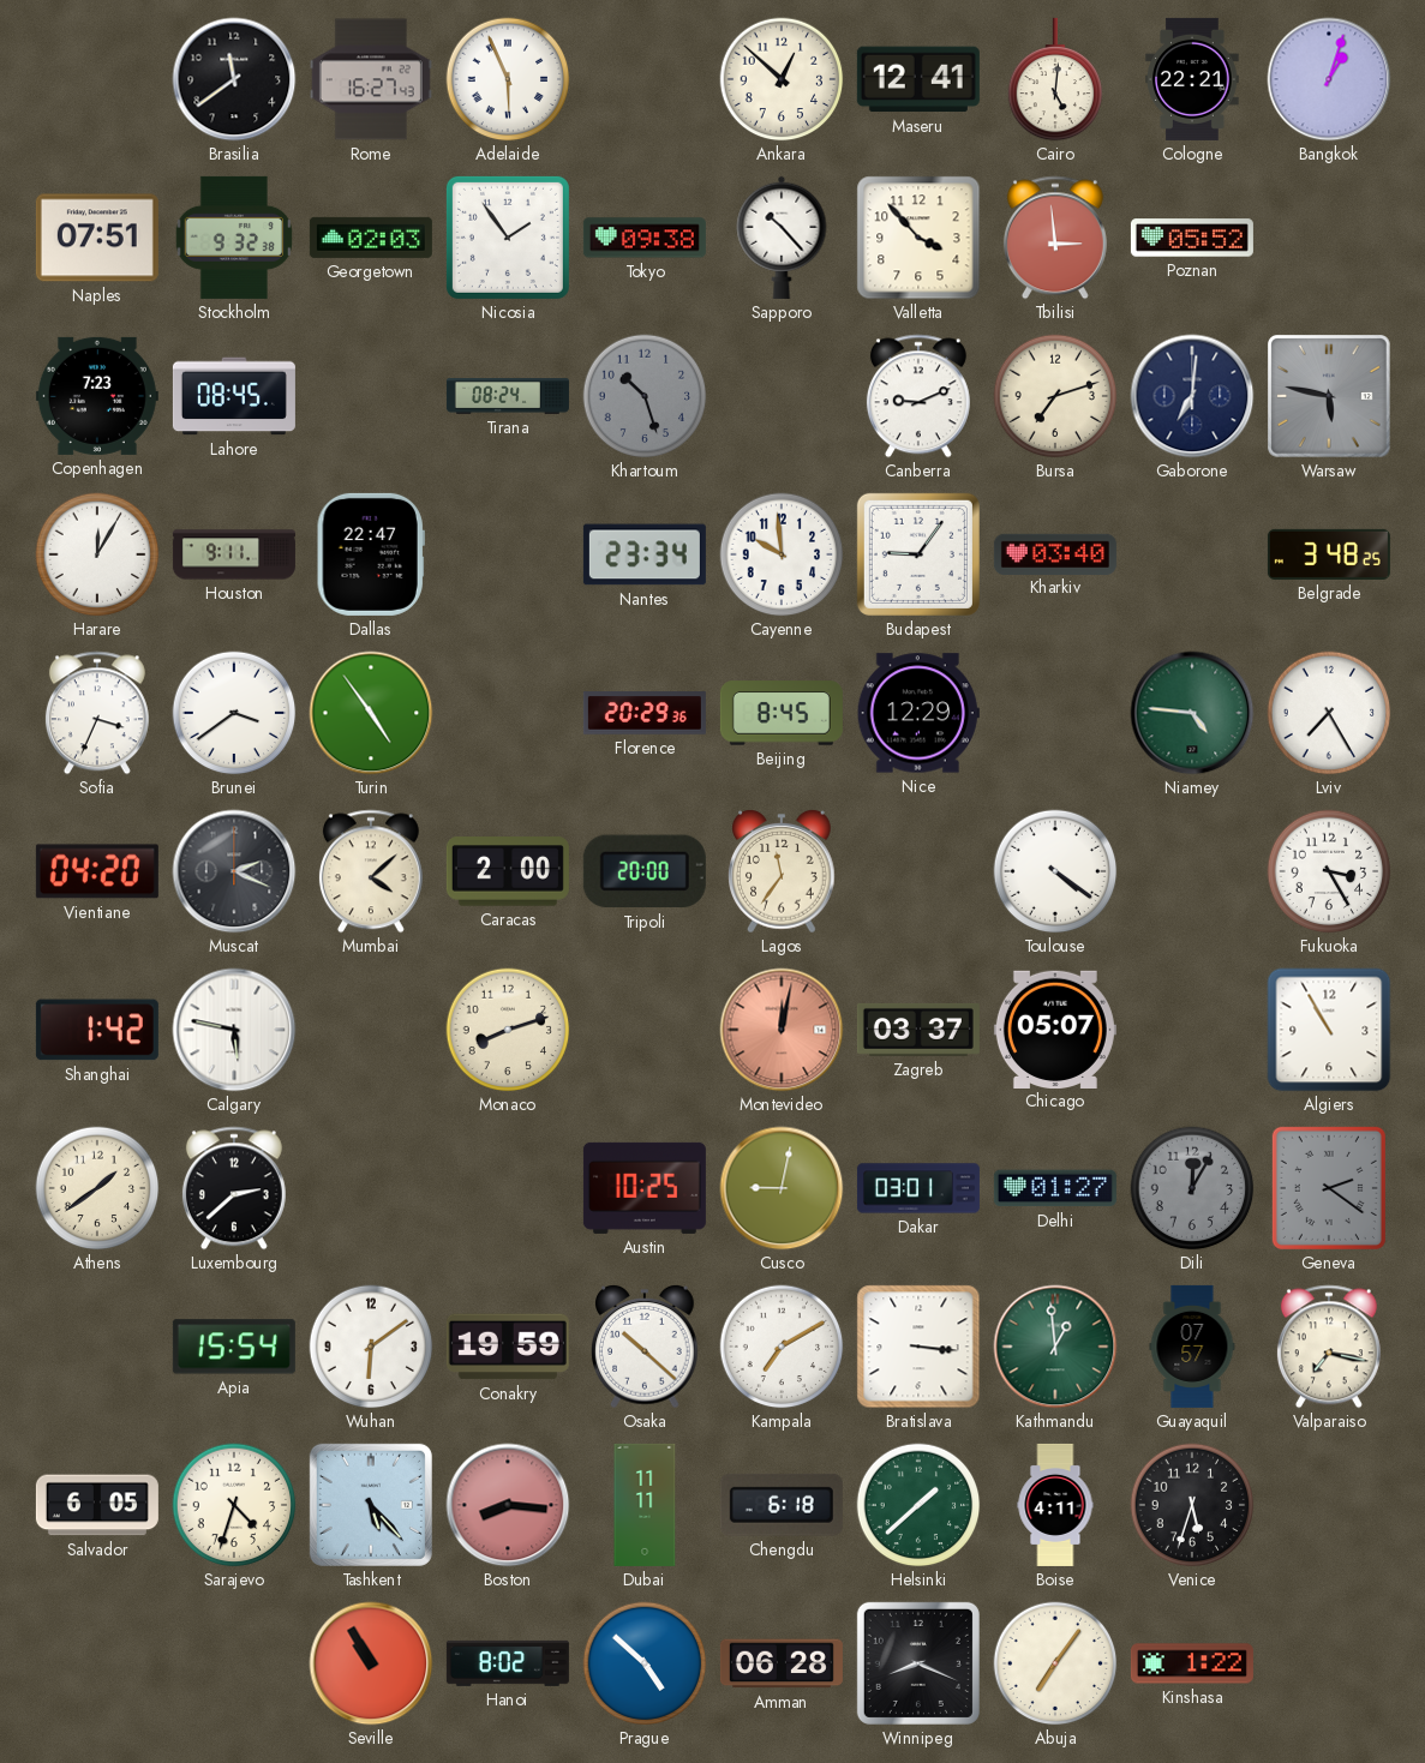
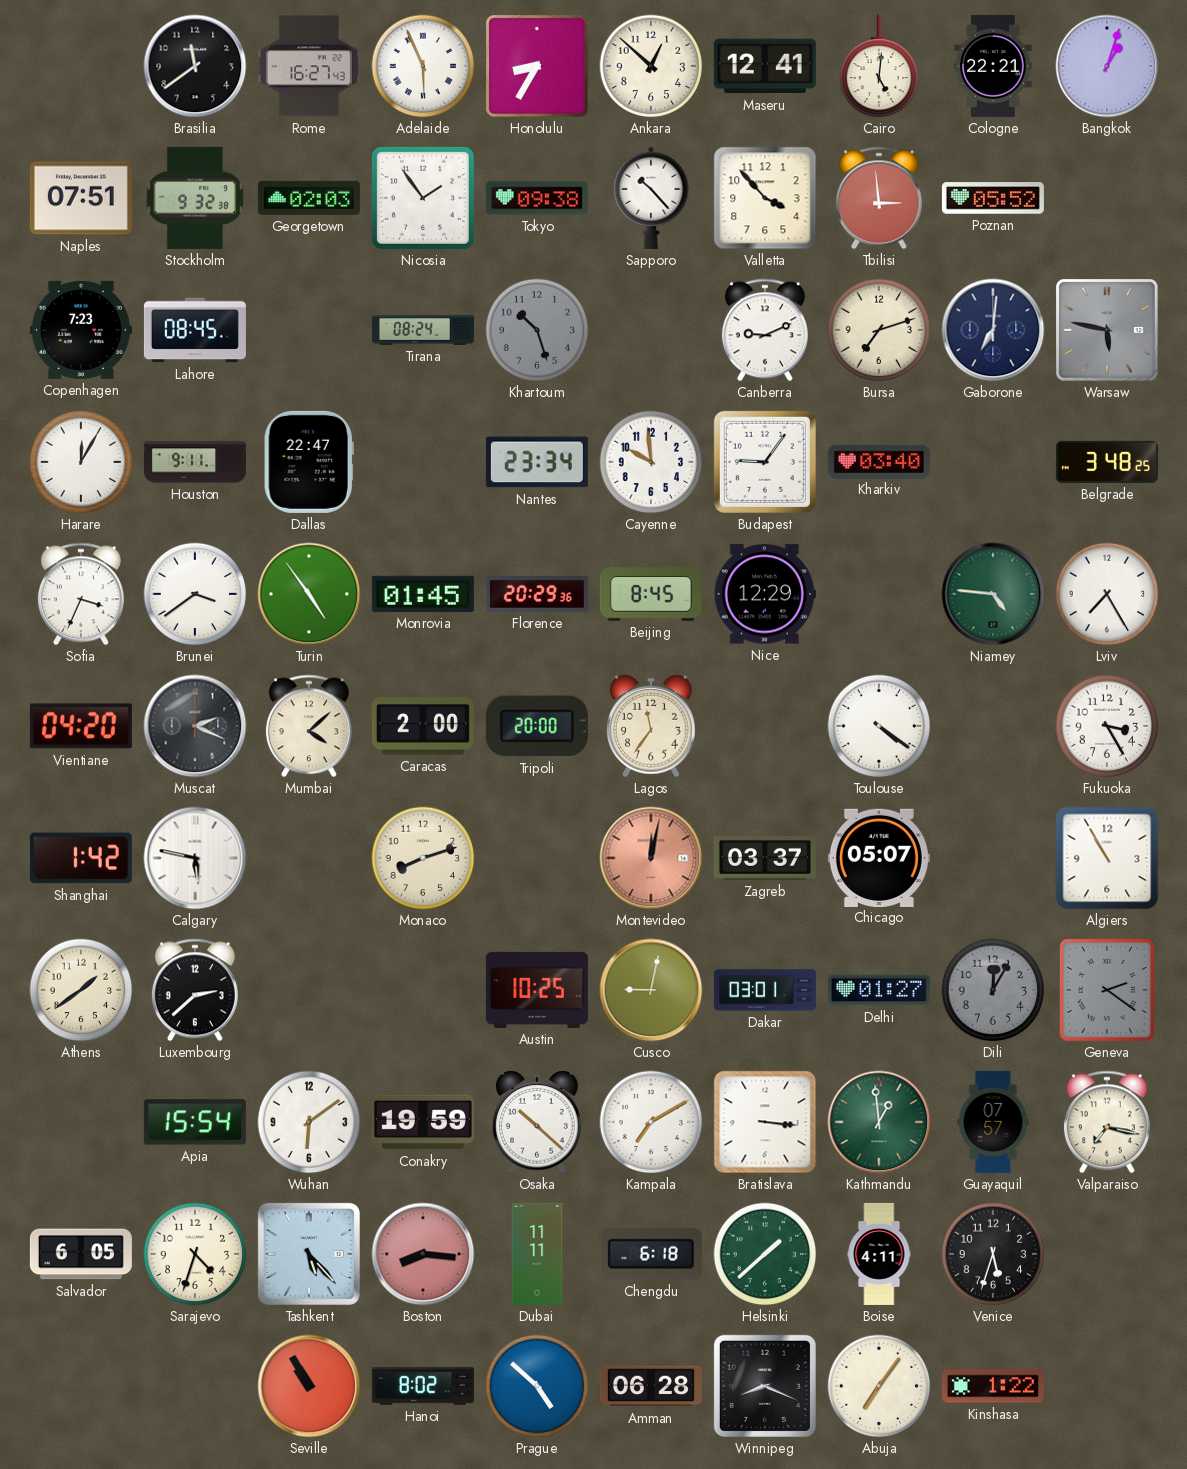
Honolulu: none -> 8:35
Monrovia: none -> 01:45
